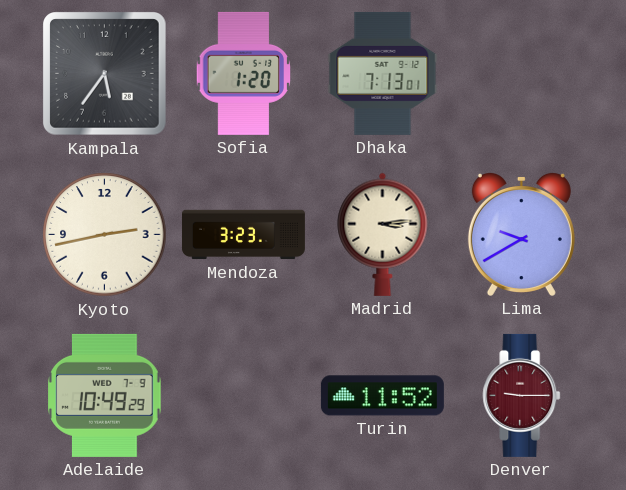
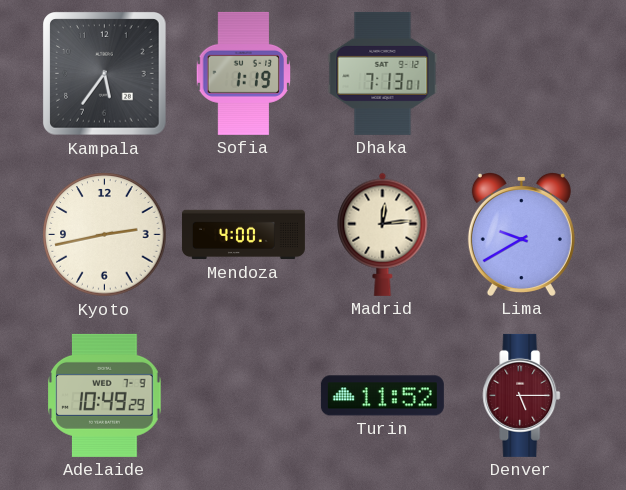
Sofia: 1:20 -> 1:19
Mendoza: 3:23 -> 4:00
Madrid: 3:14 -> 12:14
Denver: 9:15 -> 5:15
